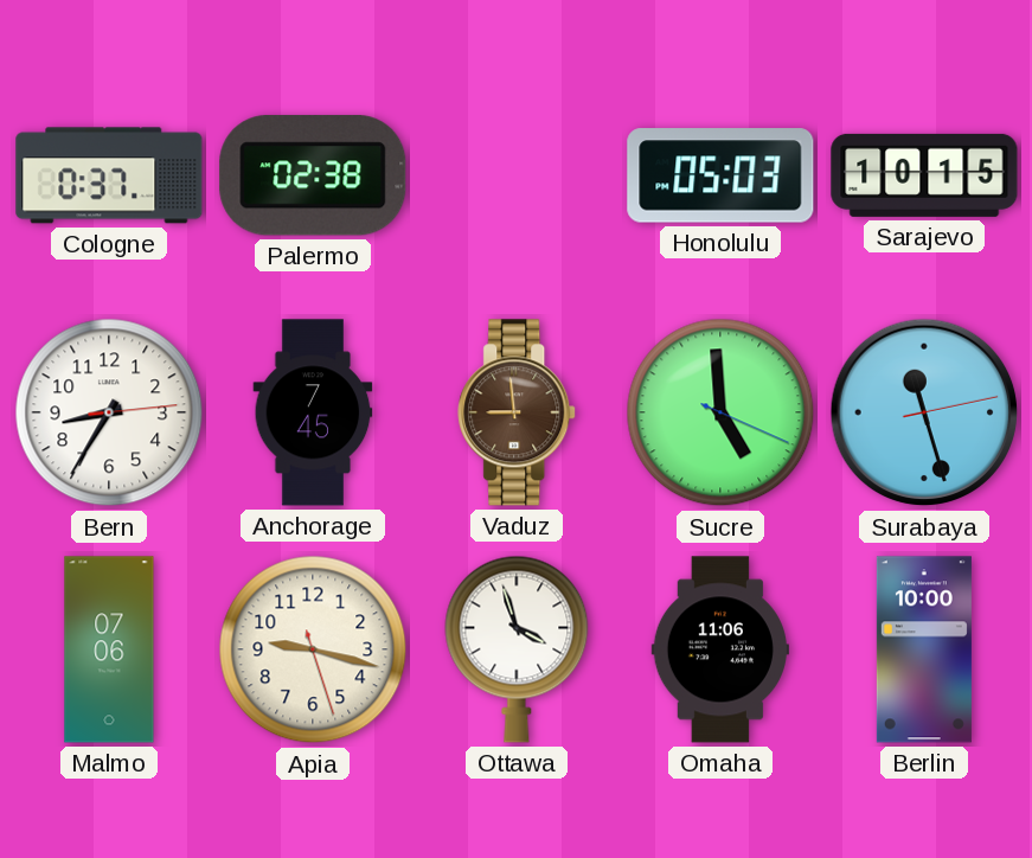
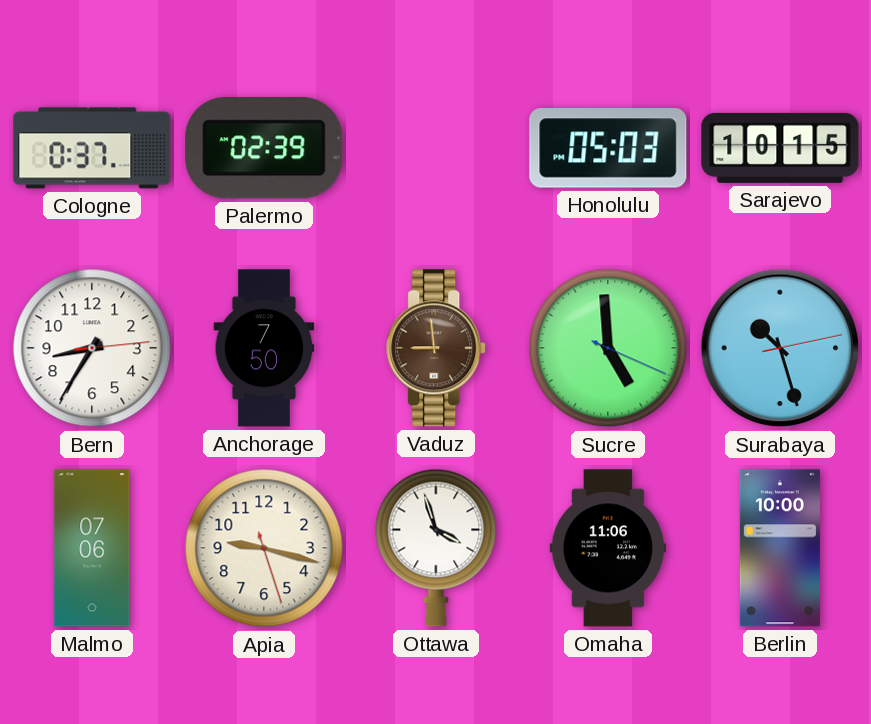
Palermo: 02:38 -> 02:39
Anchorage: 7:45 -> 7:50
Surabaya: 11:27 -> 10:27
